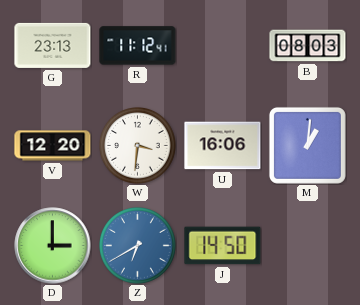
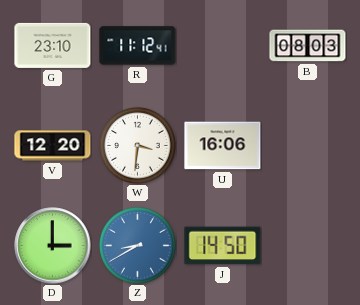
G: 23:13 -> 23:10
M: 1:01 -> none
Z: 6:40 -> 8:40
